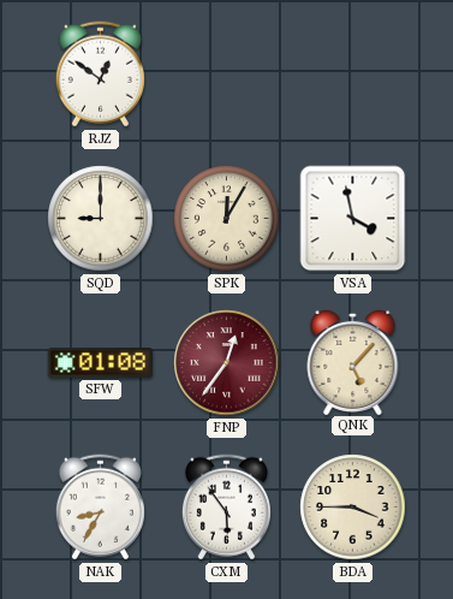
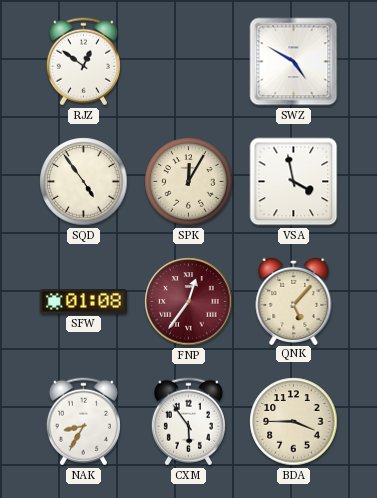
SWZ: none -> 4:50
SQD: 9:00 -> 4:54
